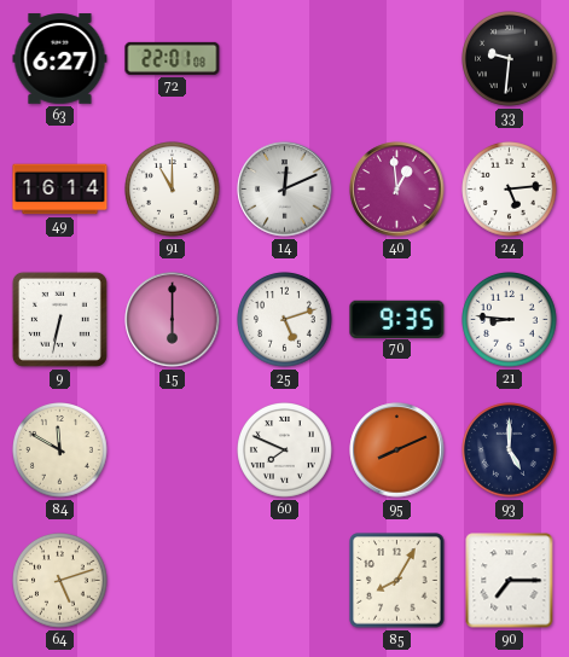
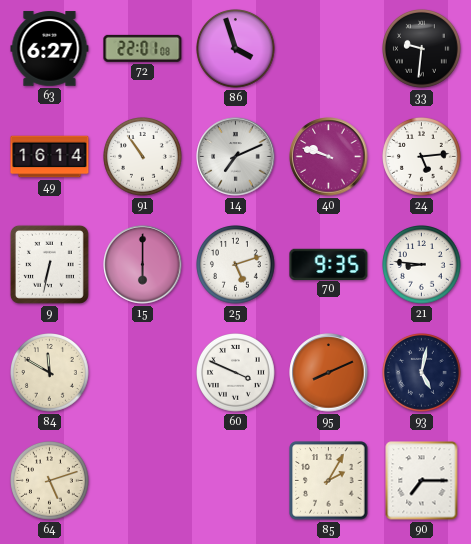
86: none -> 3:57
91: 11:00 -> 10:54
14: 12:11 -> 7:11
40: 12:59 -> 9:48
60: 7:49 -> 3:49
93: 5:00 -> 5:02
85: 8:05 -> 2:05
